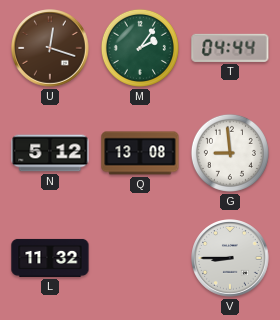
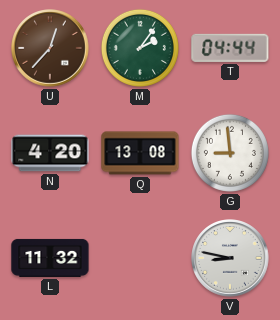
U: 12:18 -> 12:37
N: 5:12 -> 4:20
V: 8:45 -> 8:47
